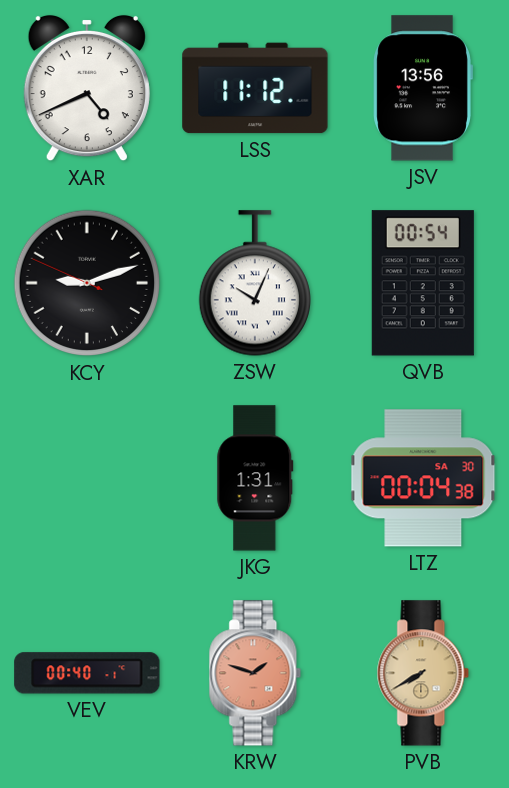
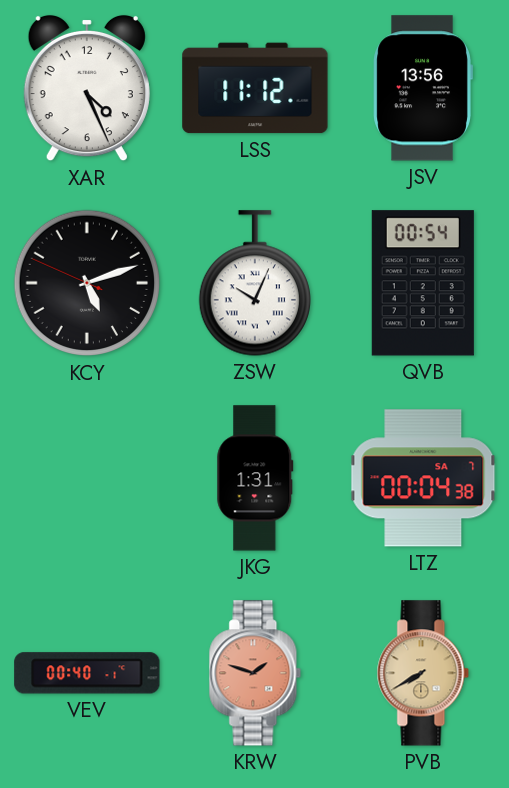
XAR: 4:41 -> 4:26
KCY: 9:11 -> 5:11
LTZ date: SA 30 -> SA 7
